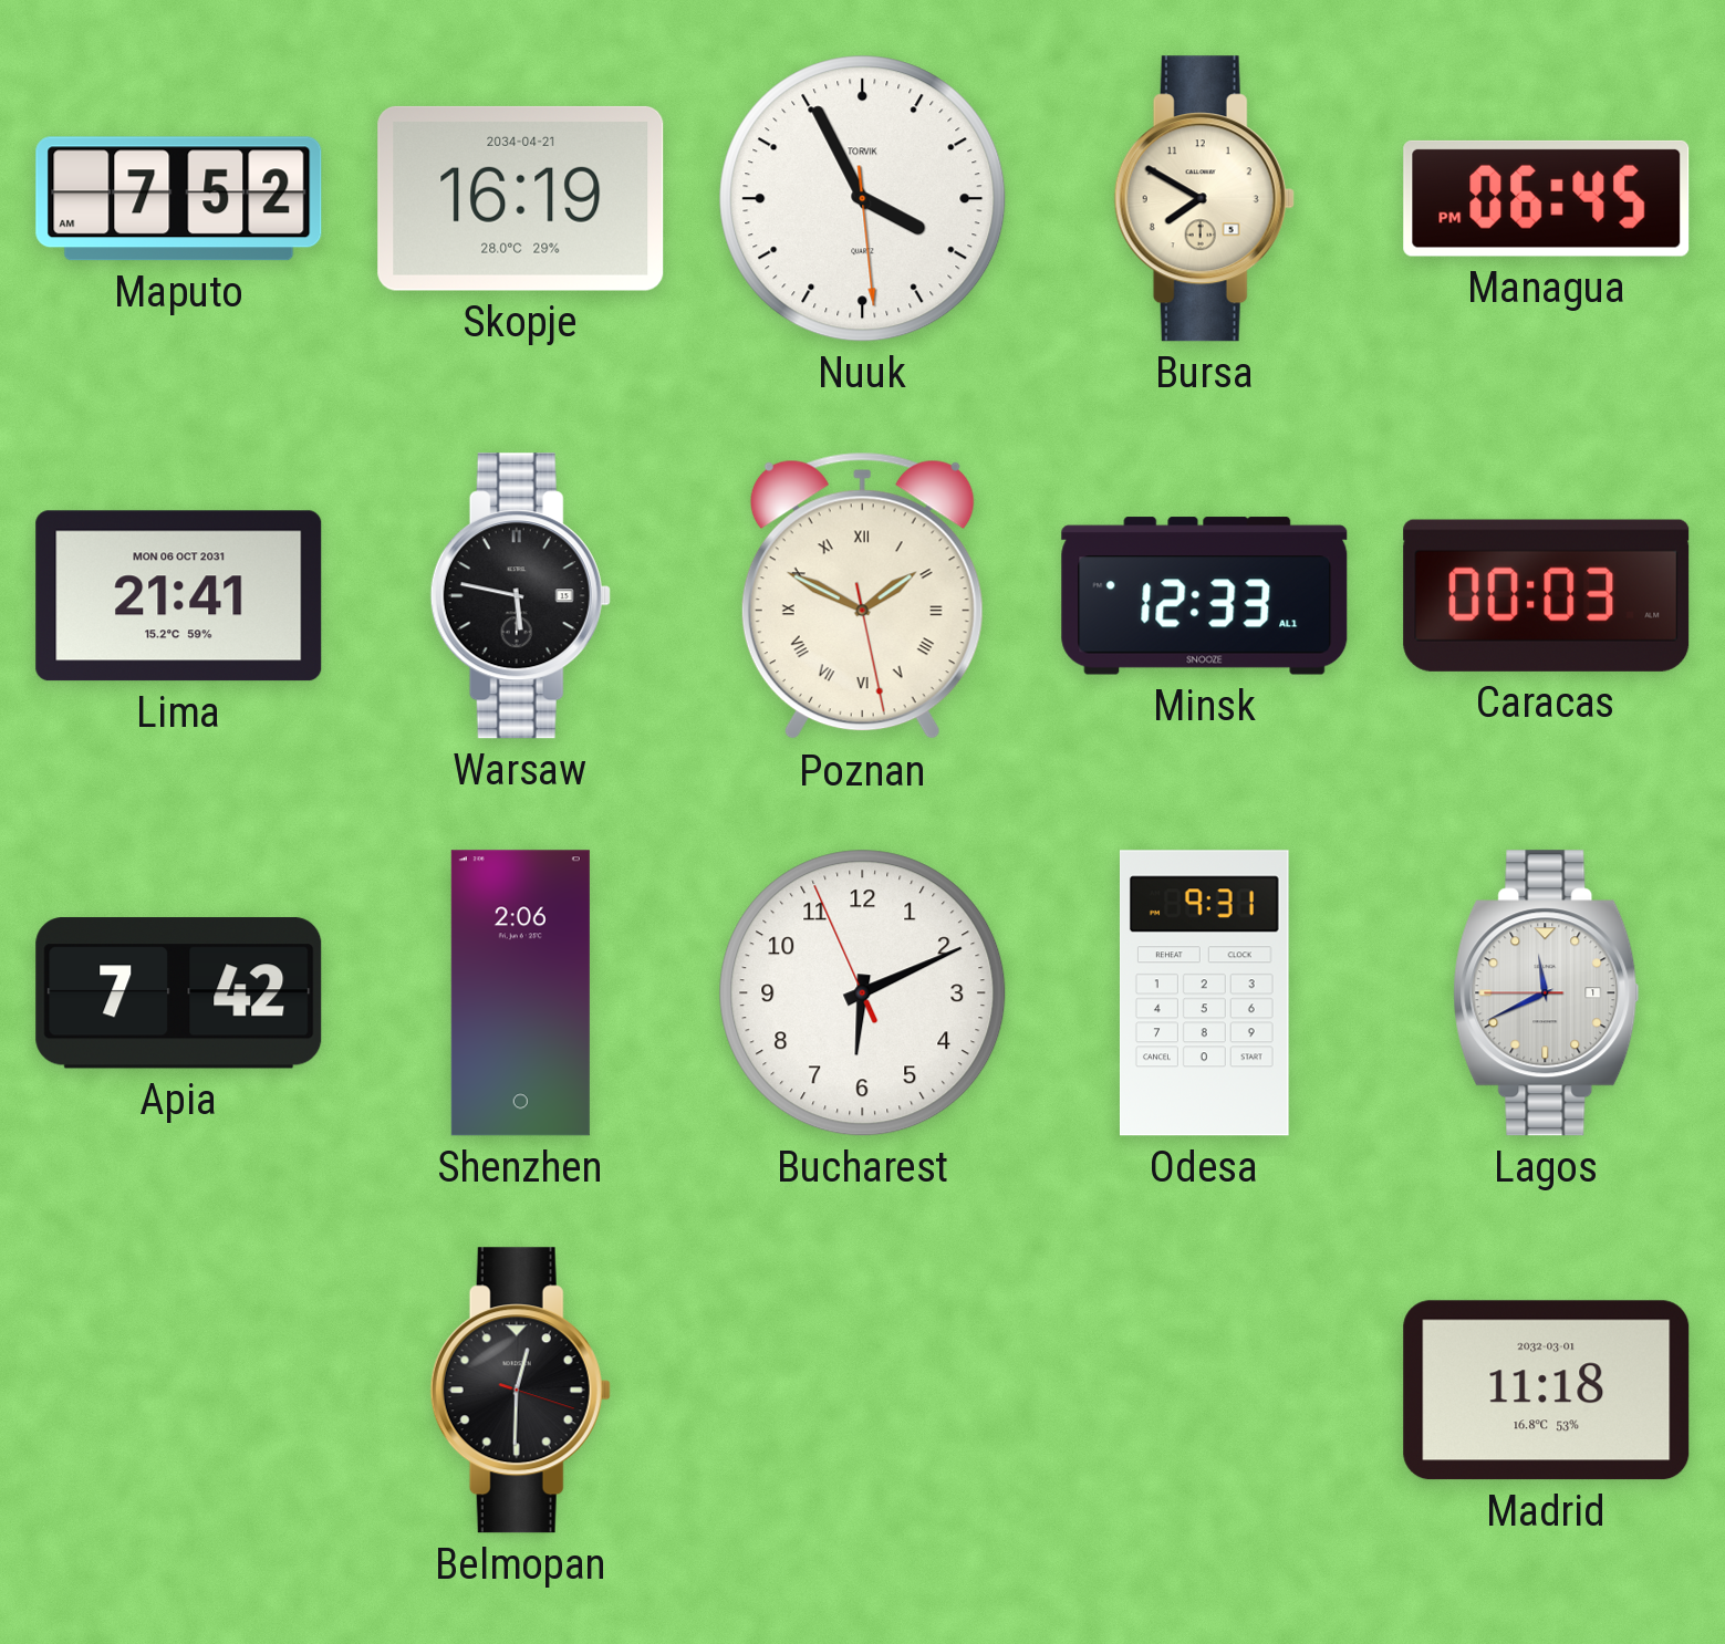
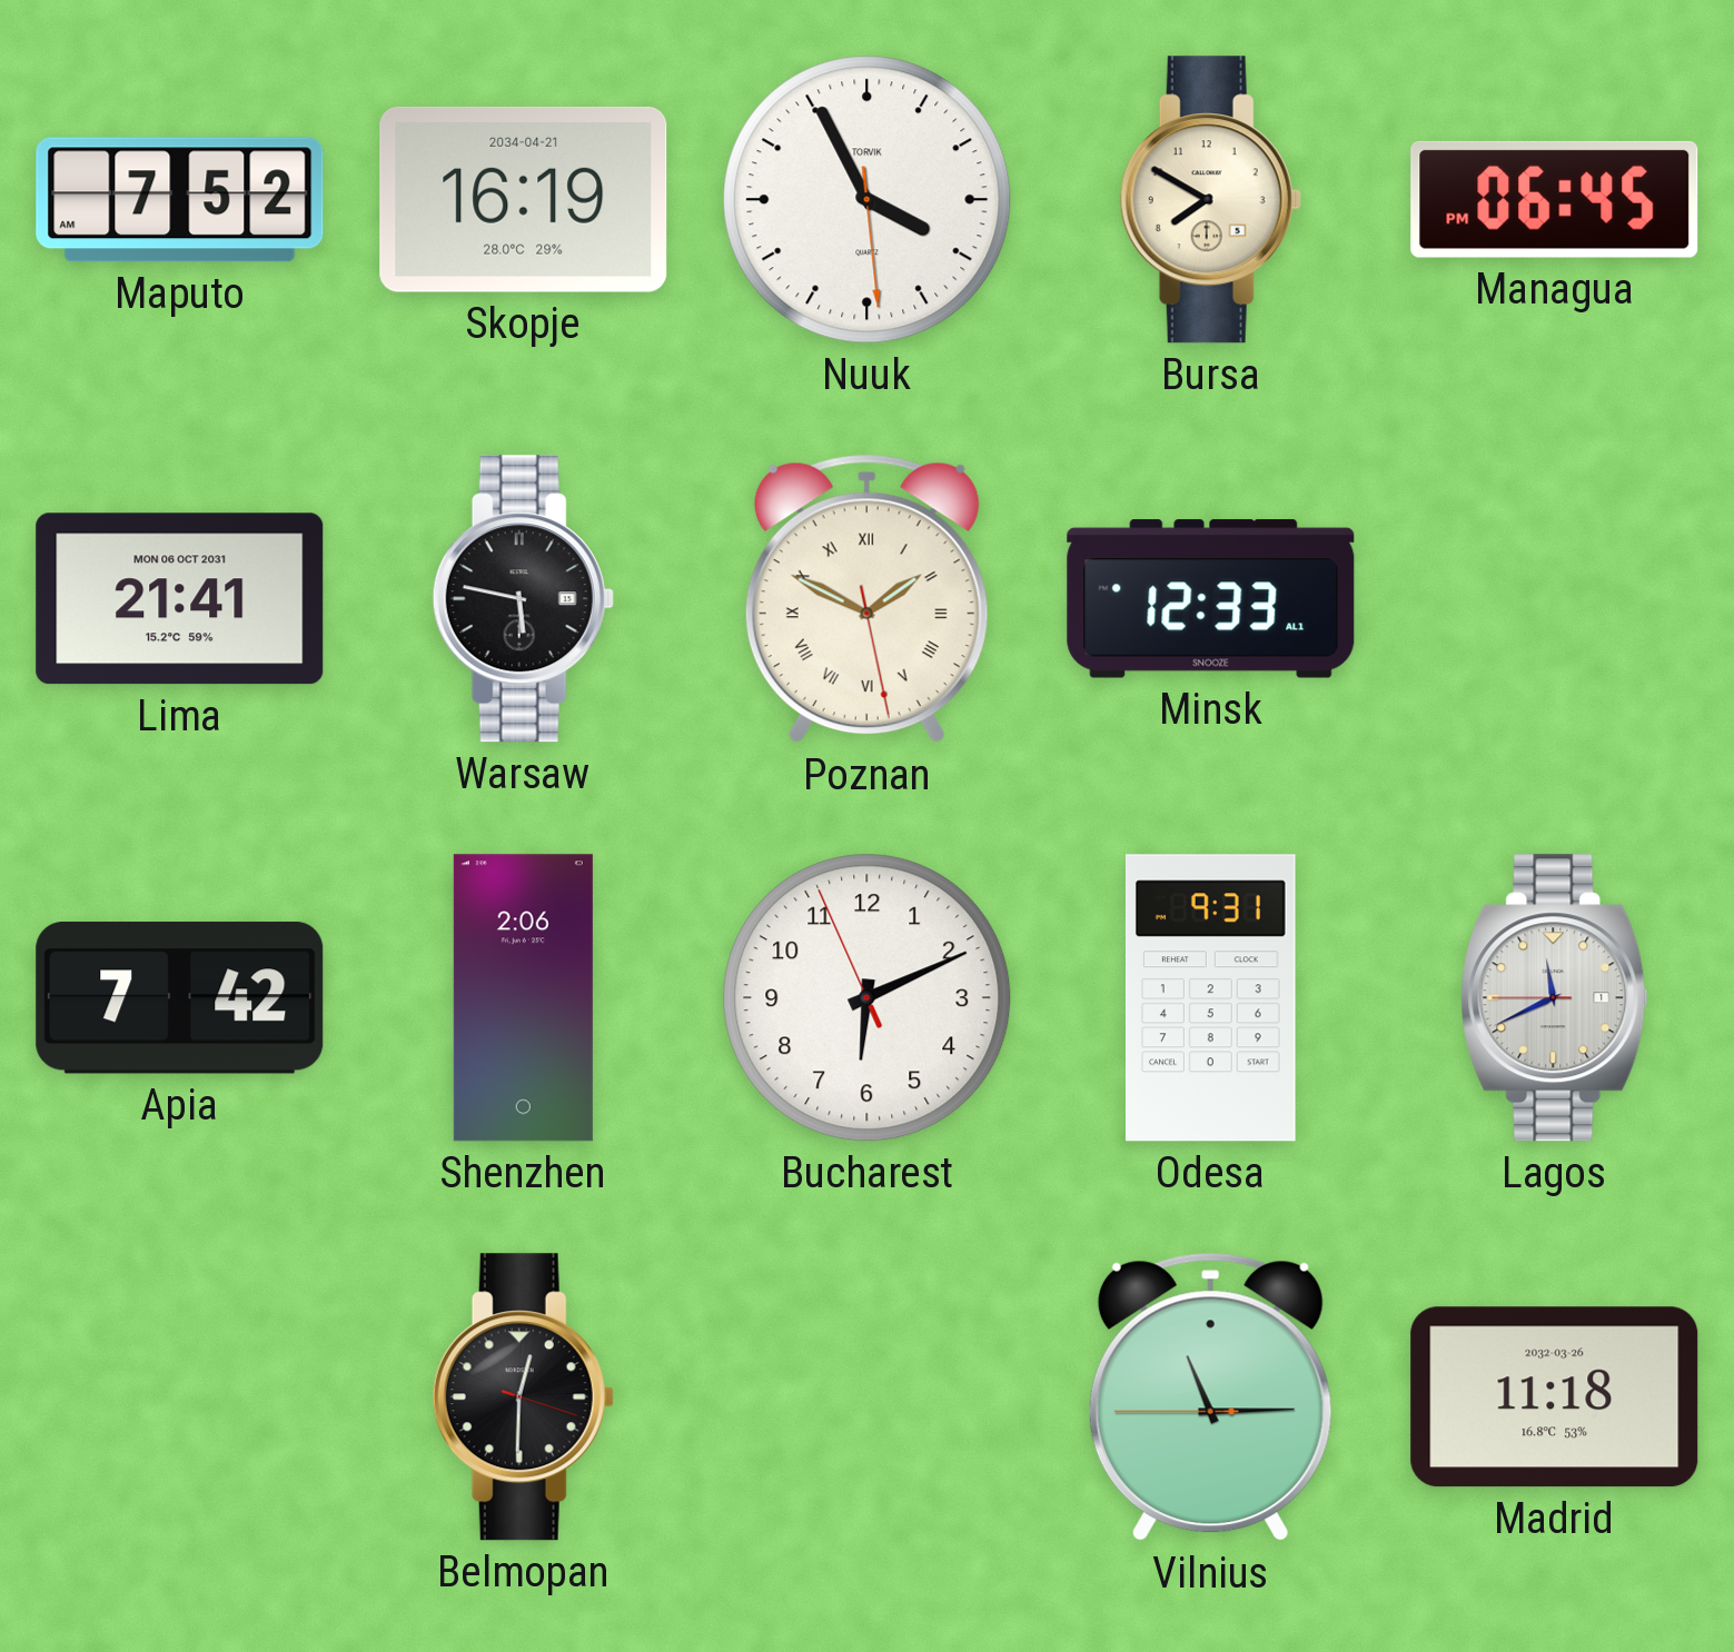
Caracas: 00:03 -> none
Vilnius: none -> 11:14
Madrid date: 2032-03-01 -> 2032-03-26
